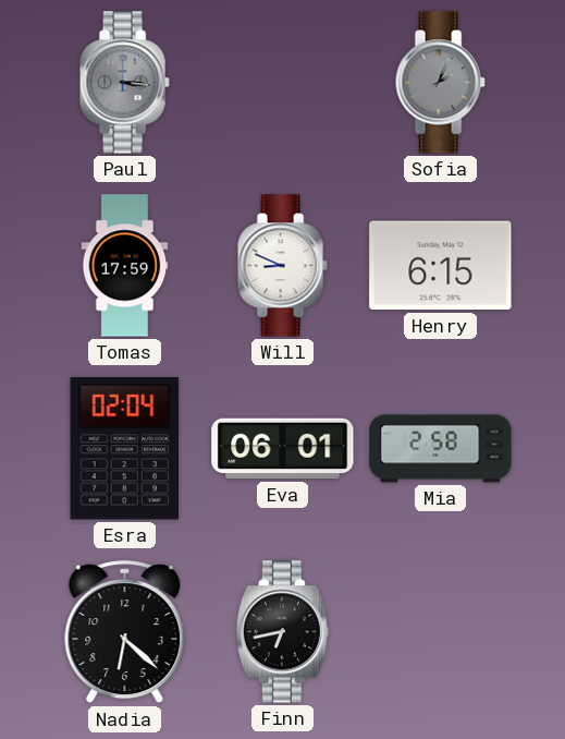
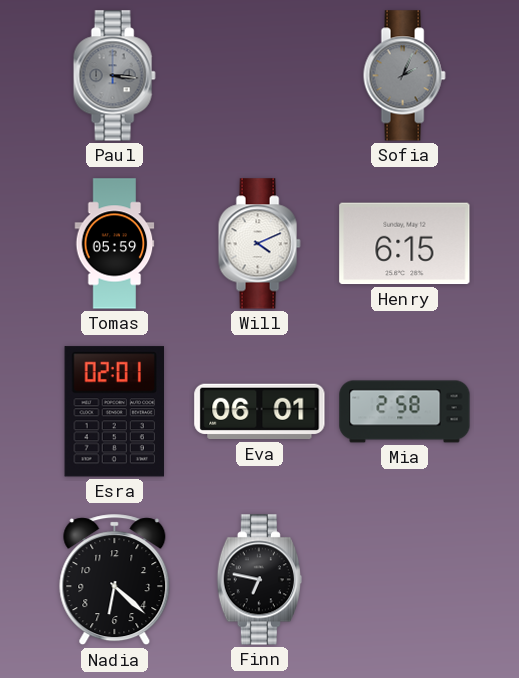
Tomas: 17:59 -> 05:59
Will: 8:49 -> 4:11
Esra: 02:04 -> 02:01
Finn: 6:43 -> 6:47
